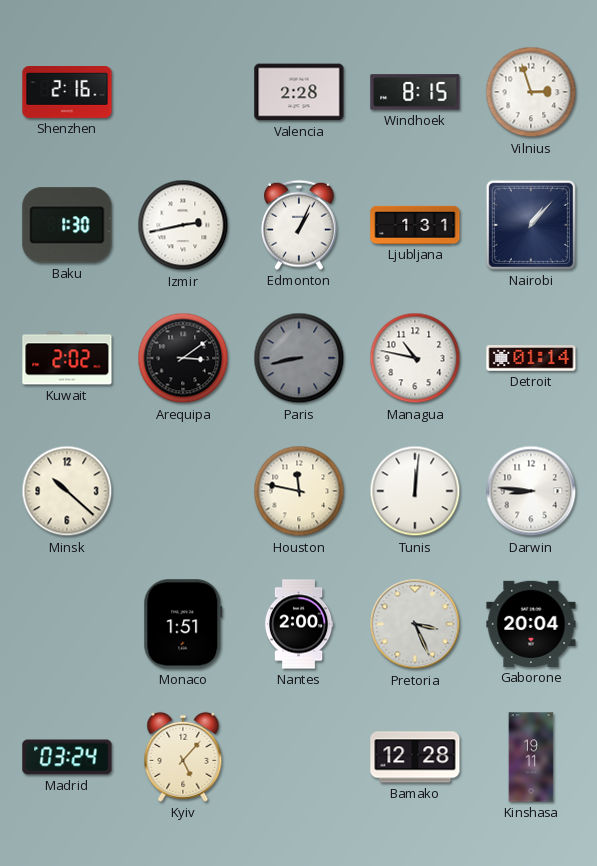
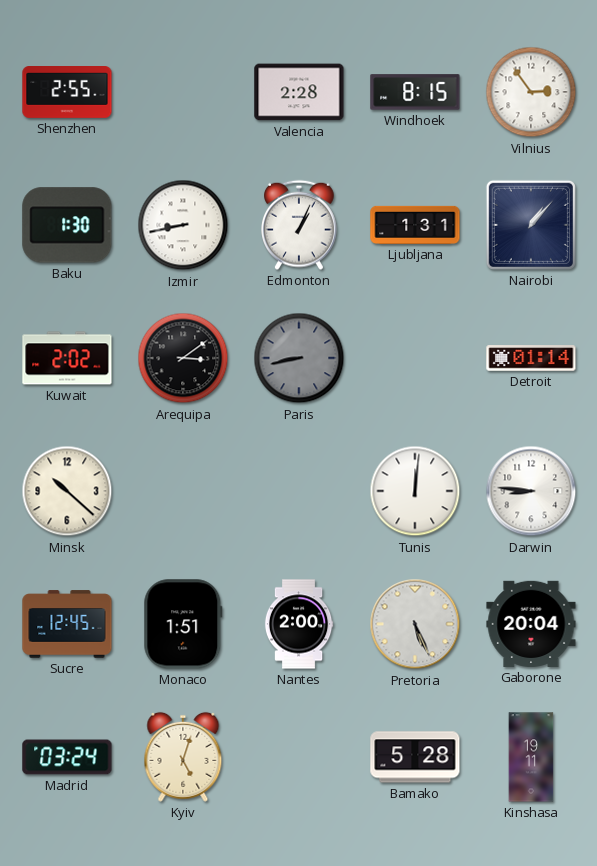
Shenzhen: 2:16 -> 2:55
Vilnius: 2:57 -> 2:54
Izmir: 2:43 -> 8:43
Managua: 10:47 -> none
Houston: 11:47 -> none
Sucre: none -> 12:45
Pretoria: 3:26 -> 5:26
Kyiv: 5:07 -> 5:03
Bamako: 12:28 -> 5:28
